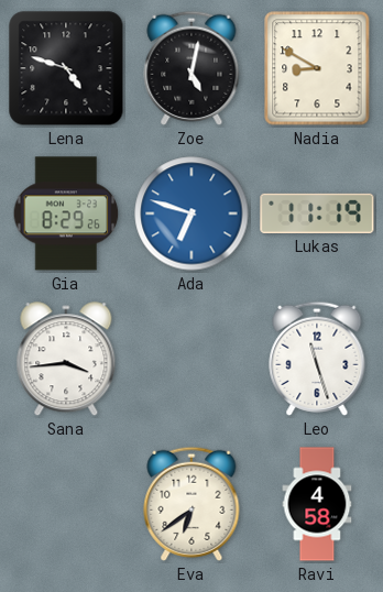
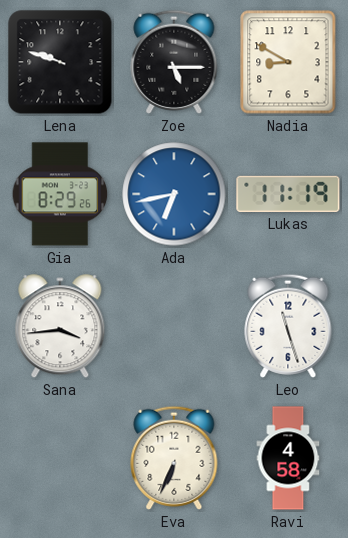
Lena: 4:48 -> 9:48
Zoe: 5:02 -> 5:15
Ada: 6:48 -> 6:43
Eva: 6:39 -> 6:34
